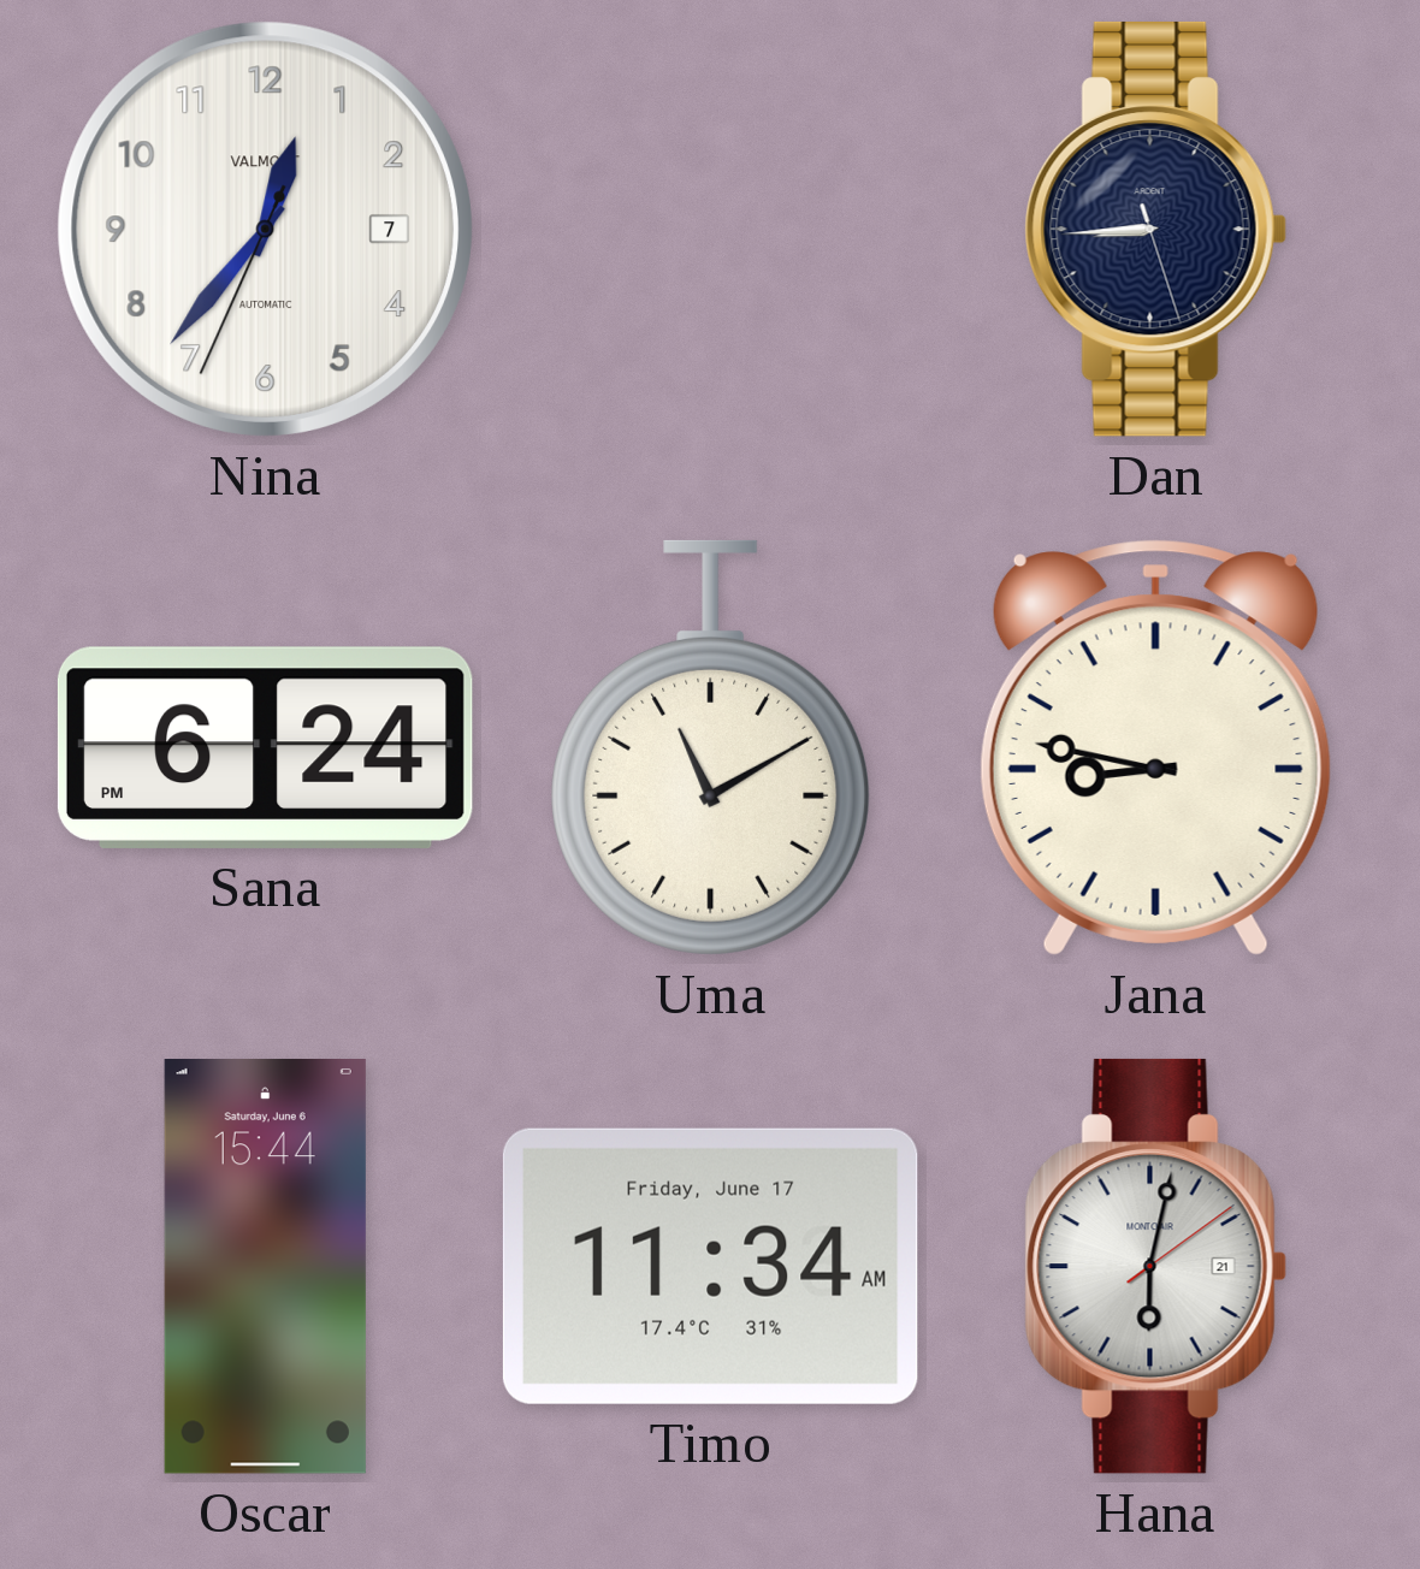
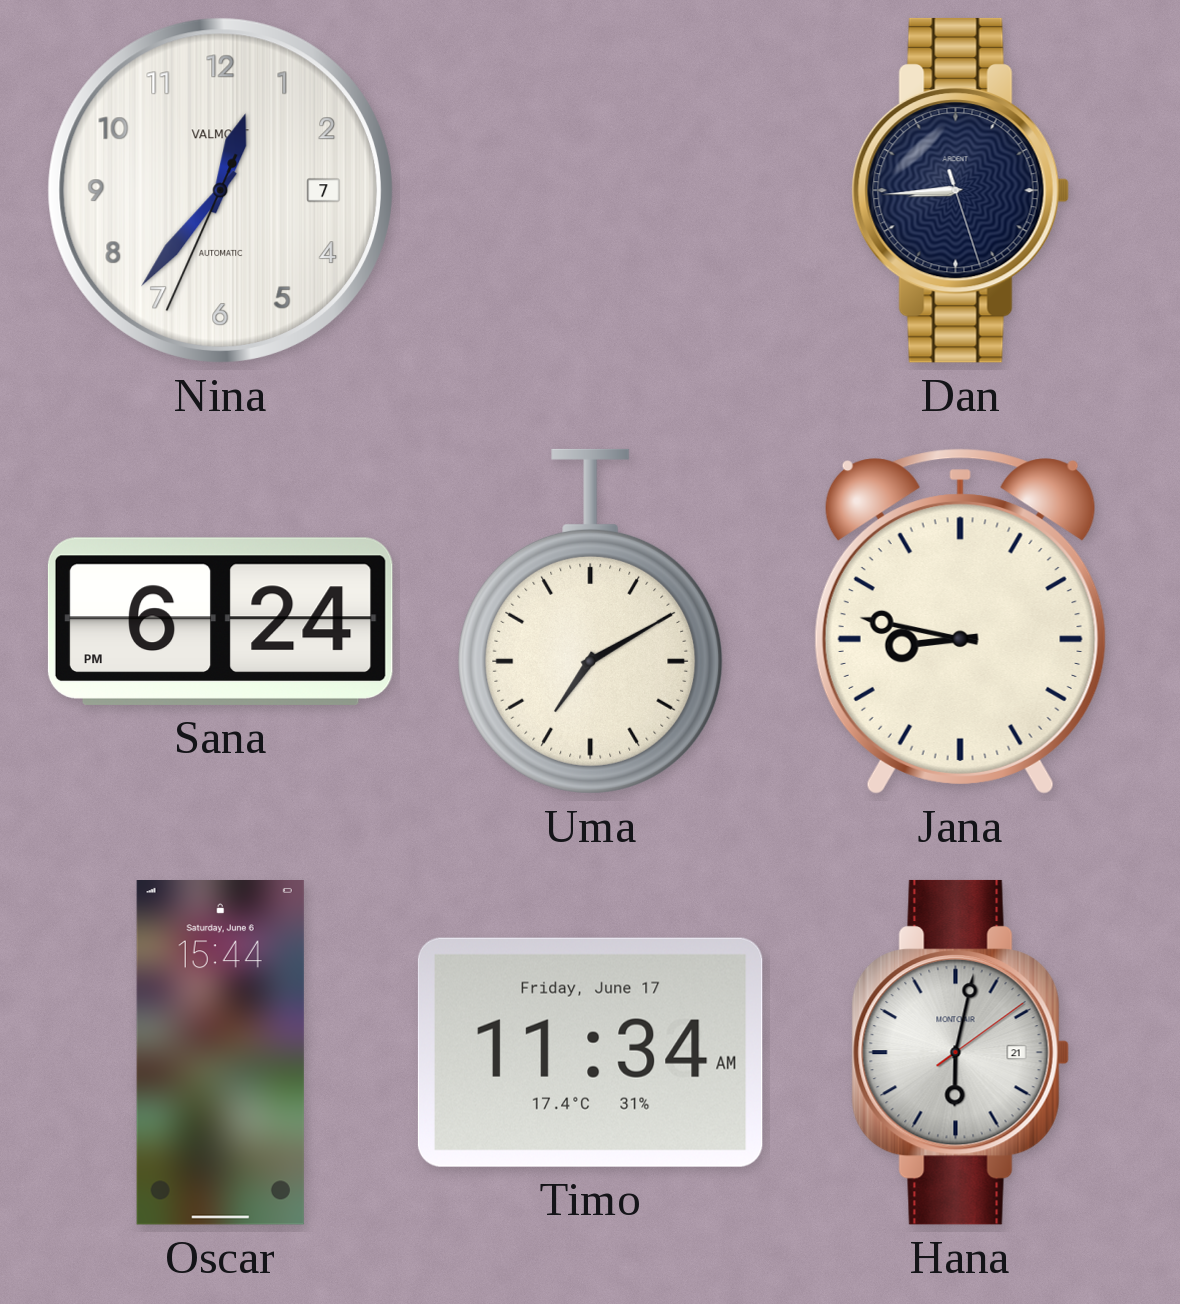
Uma: 11:10 -> 7:10
